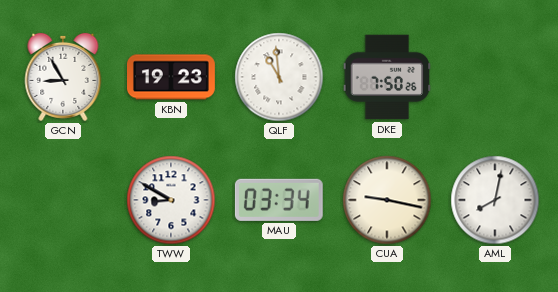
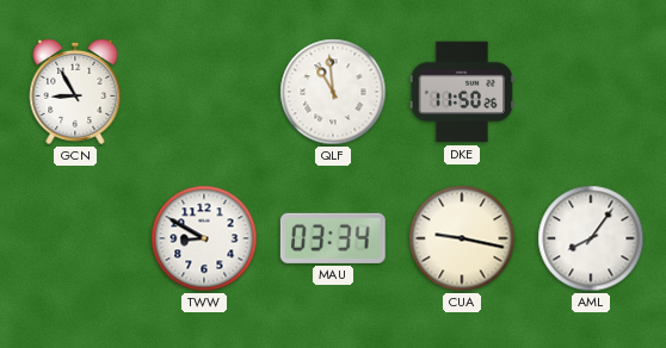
KBN: 19:23 -> none
DKE: 7:50 -> 11:50
AML: 8:02 -> 8:06
